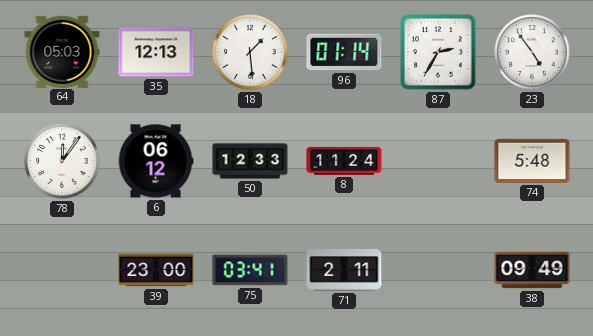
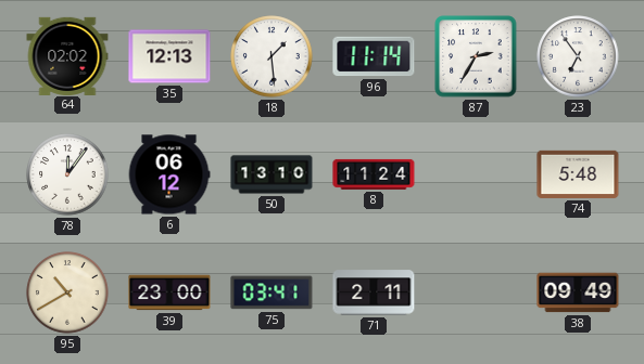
64: 05:03 -> 02:02
96: 01:14 -> 11:14
23: 4:54 -> 6:54
50: 12:33 -> 13:10
95: none -> 10:40
